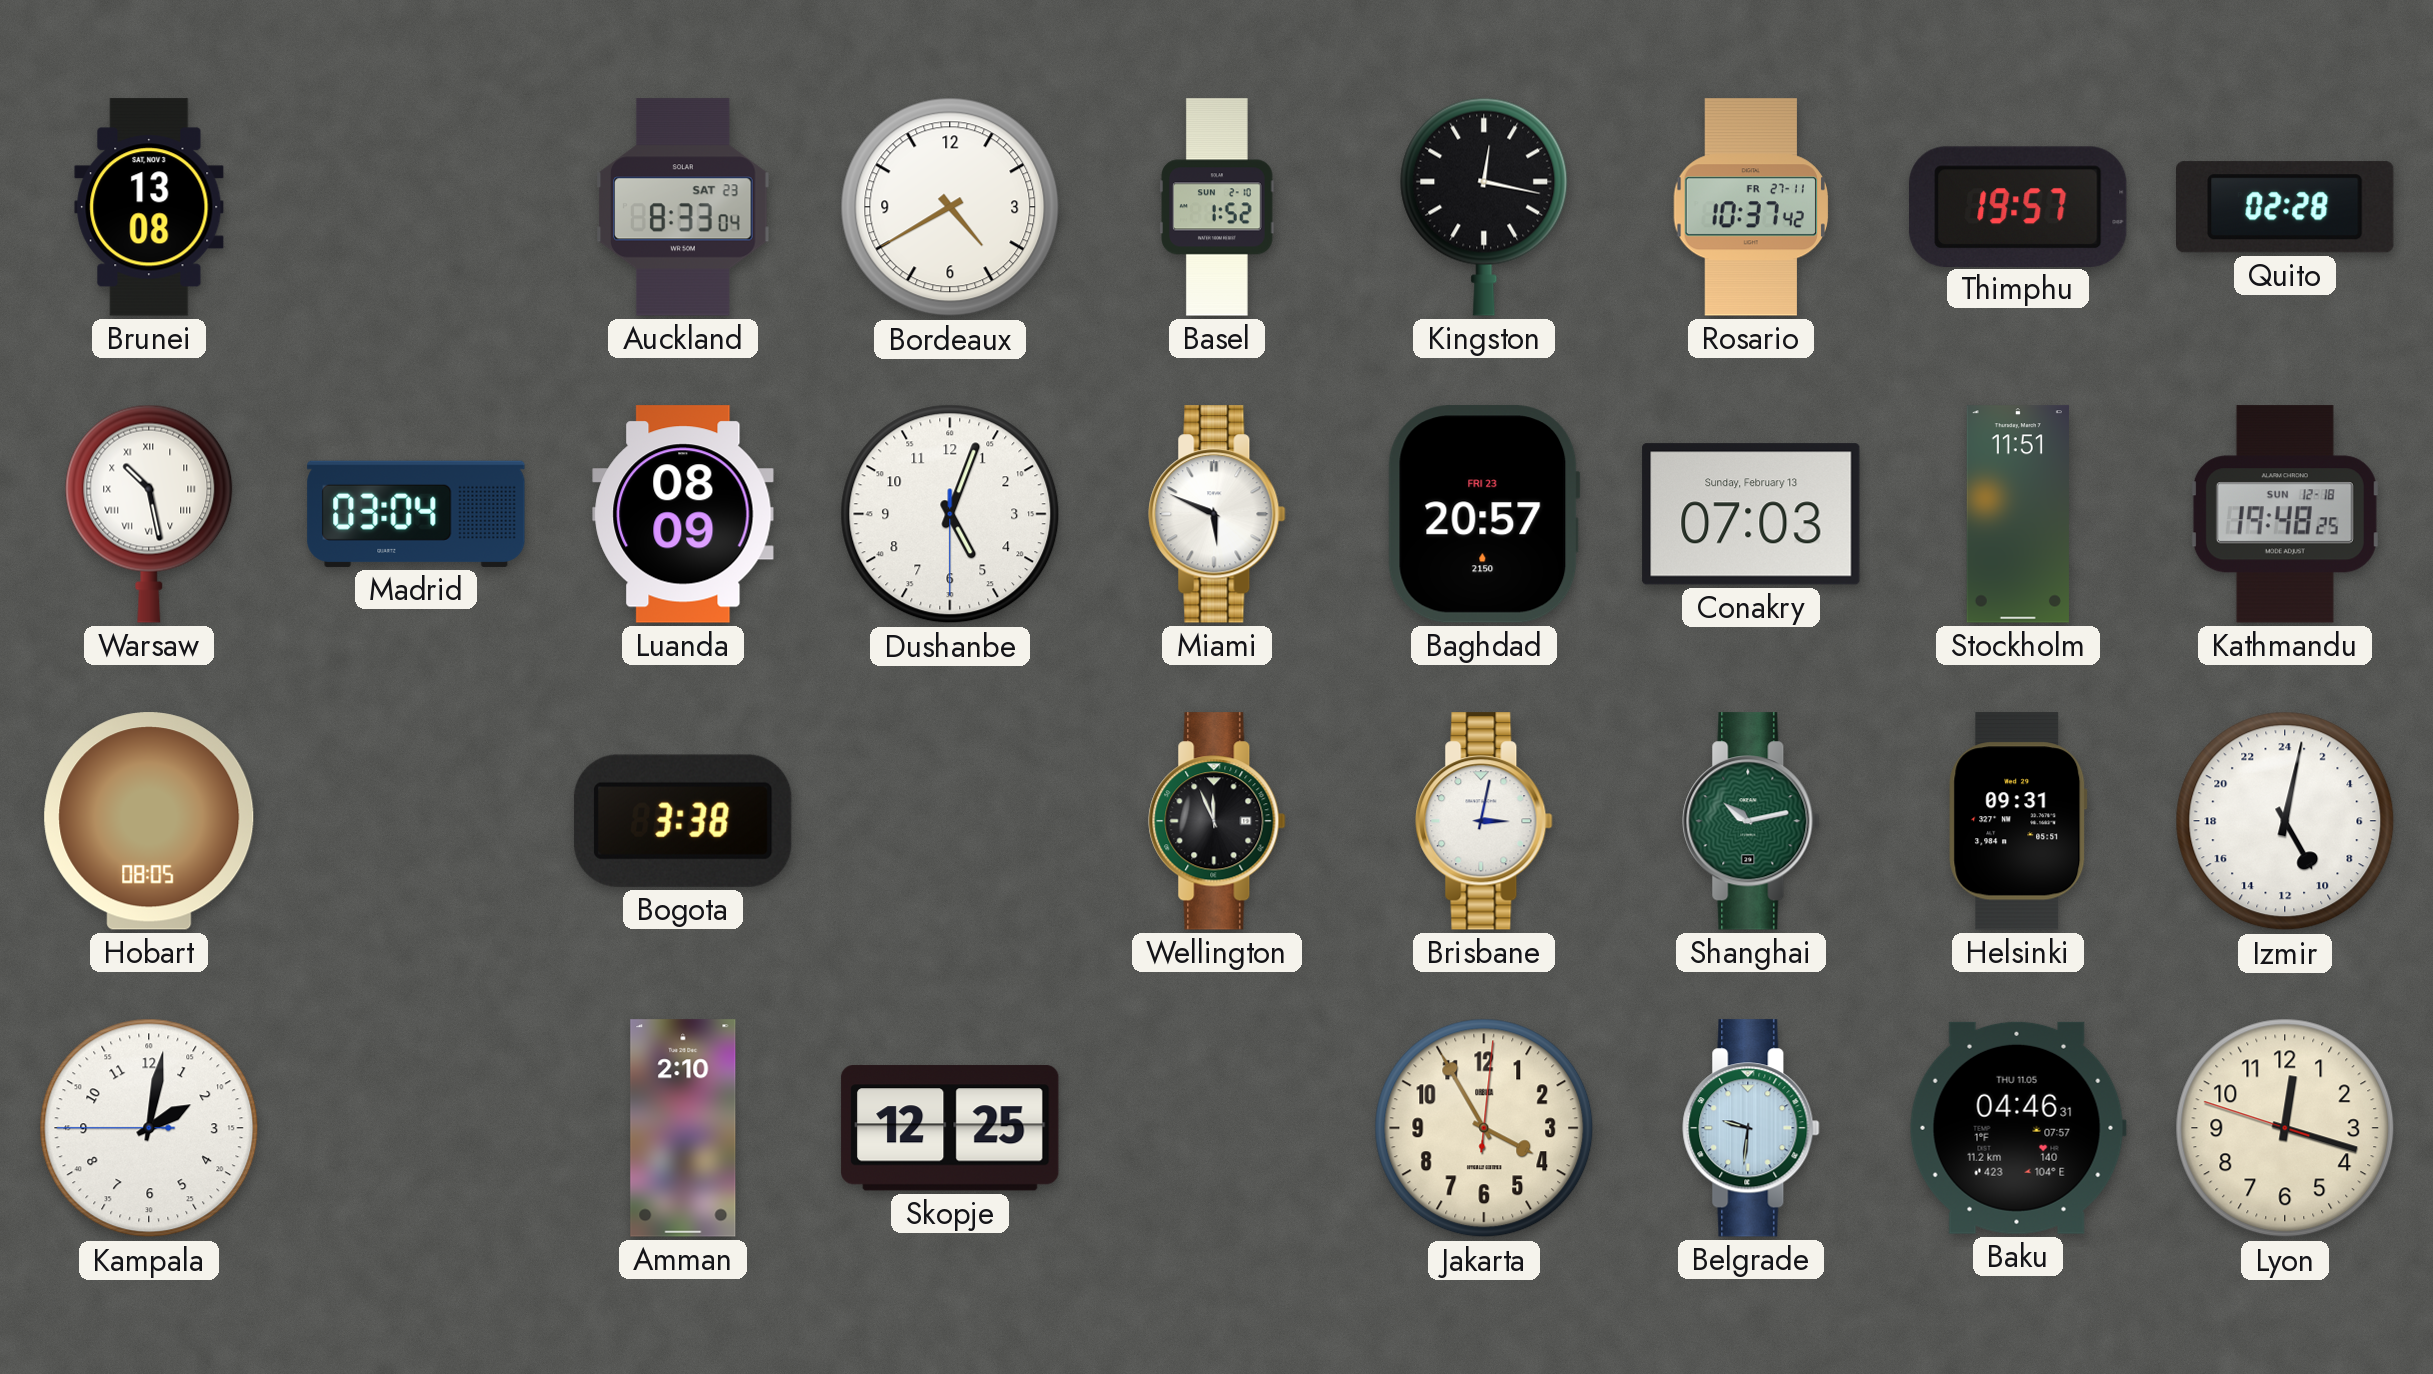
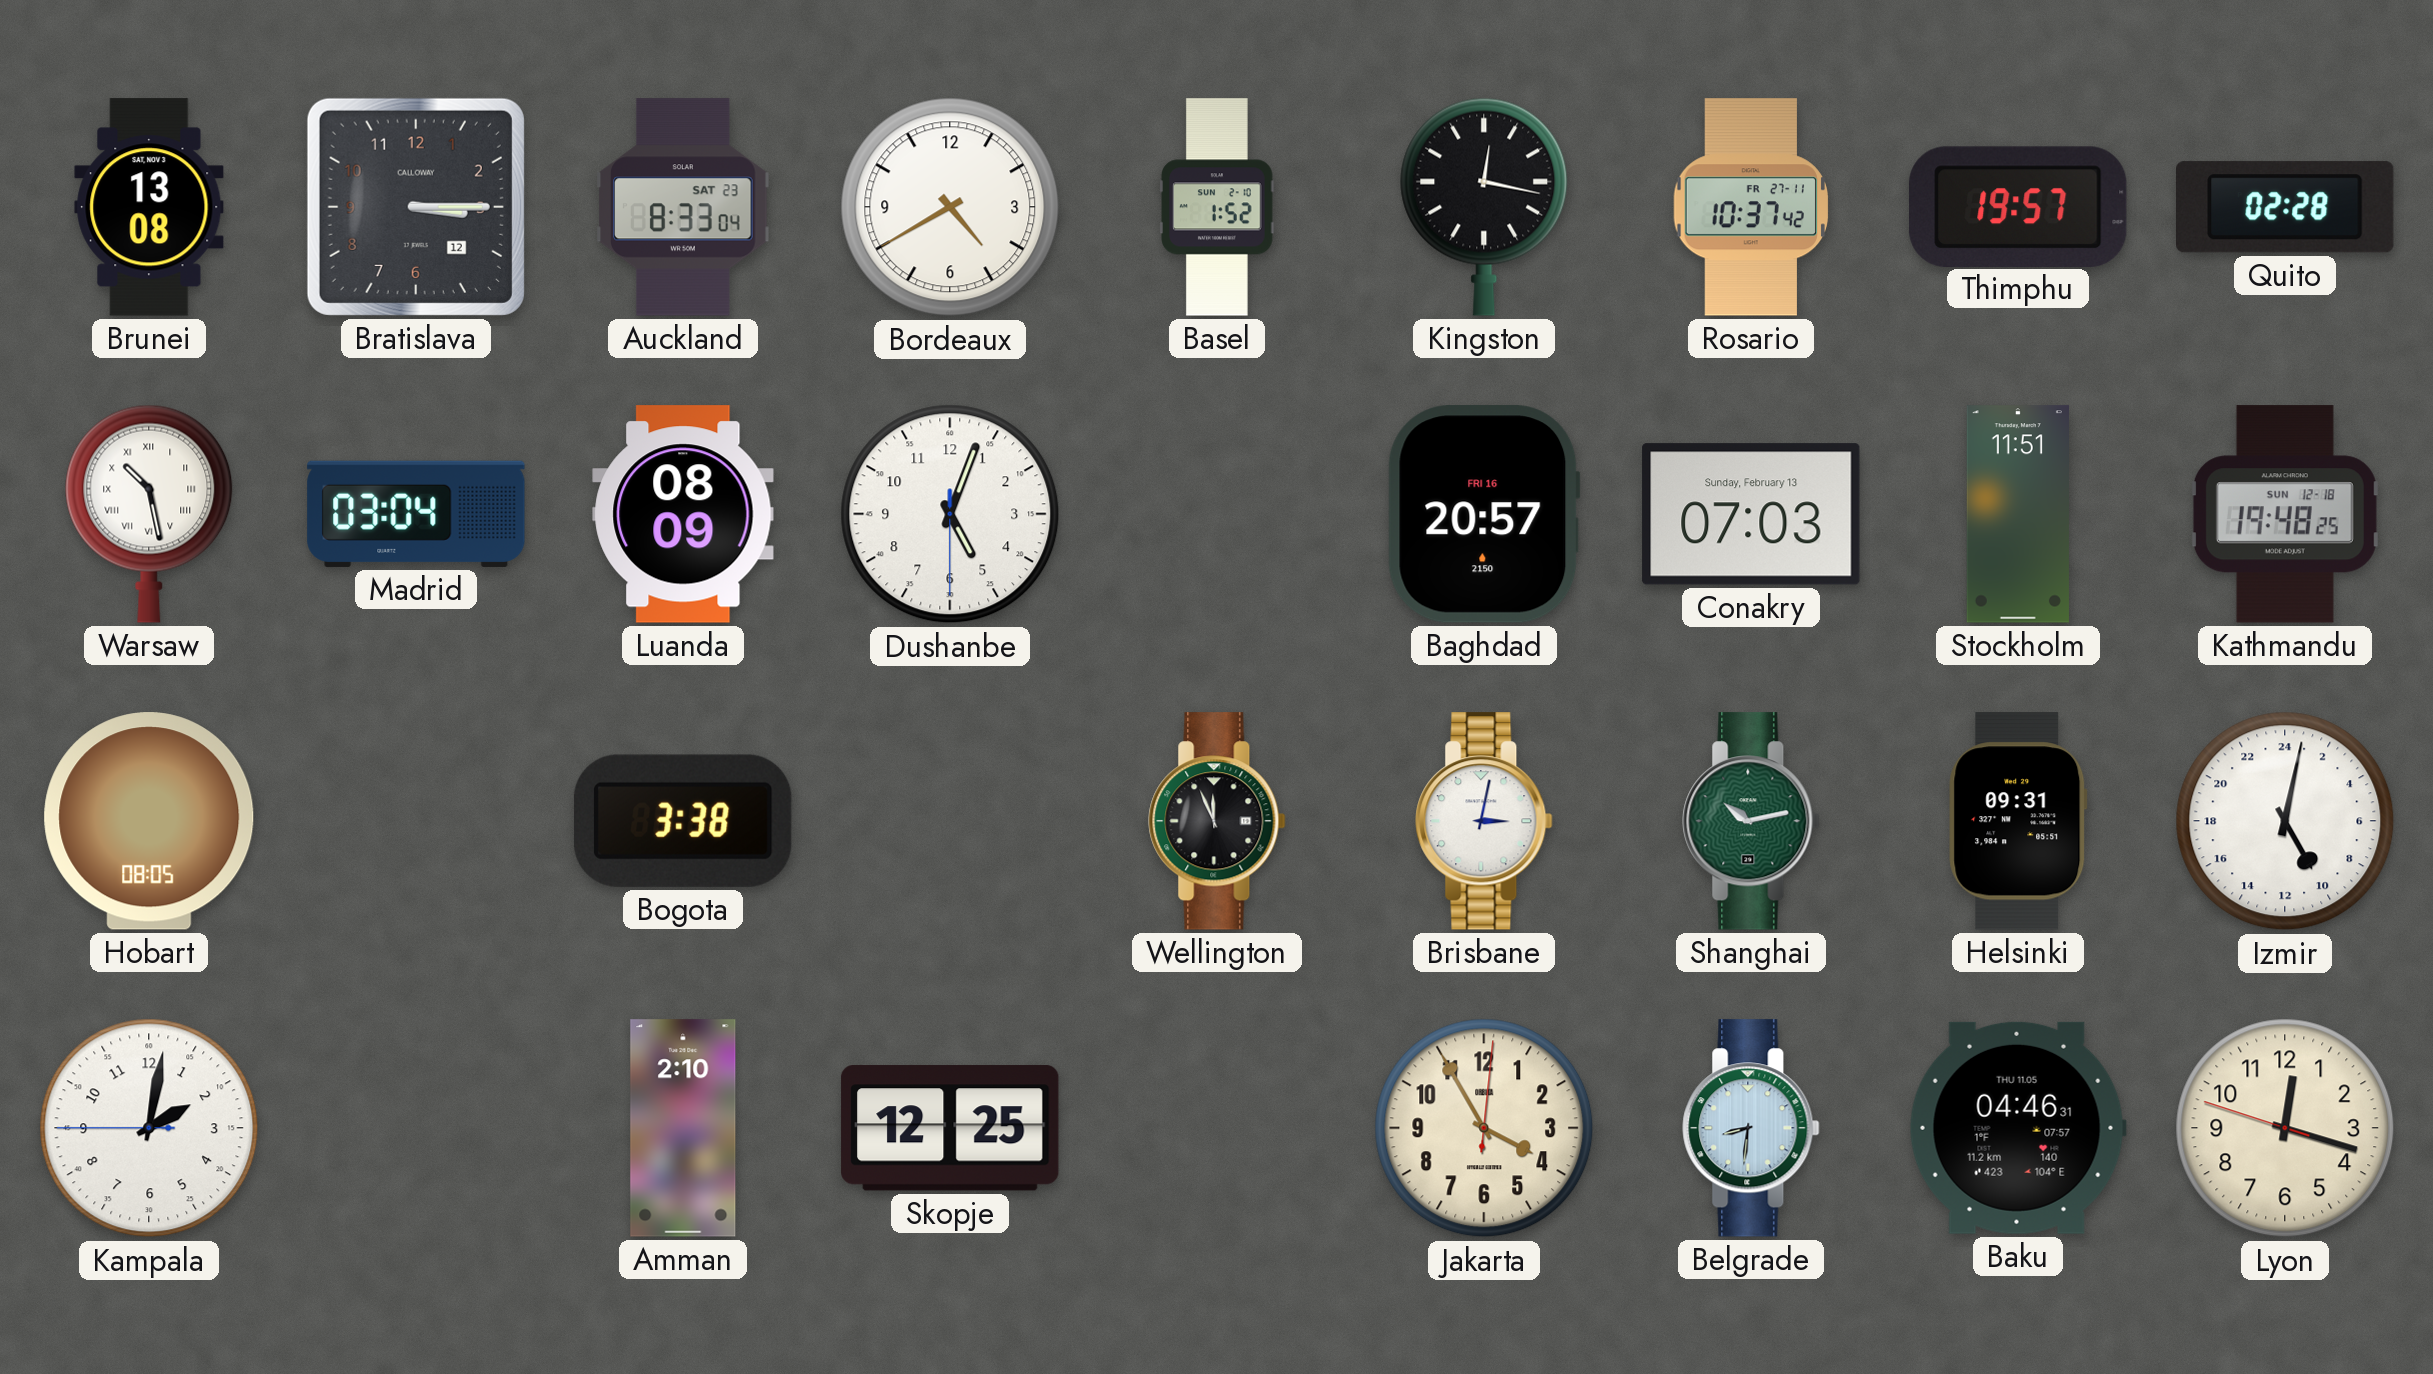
Bratislava: none -> 3:15
Miami: 5:49 -> none
Baghdad date: FRI 23 -> FRI 16
Belgrade: 9:31 -> 8:31
